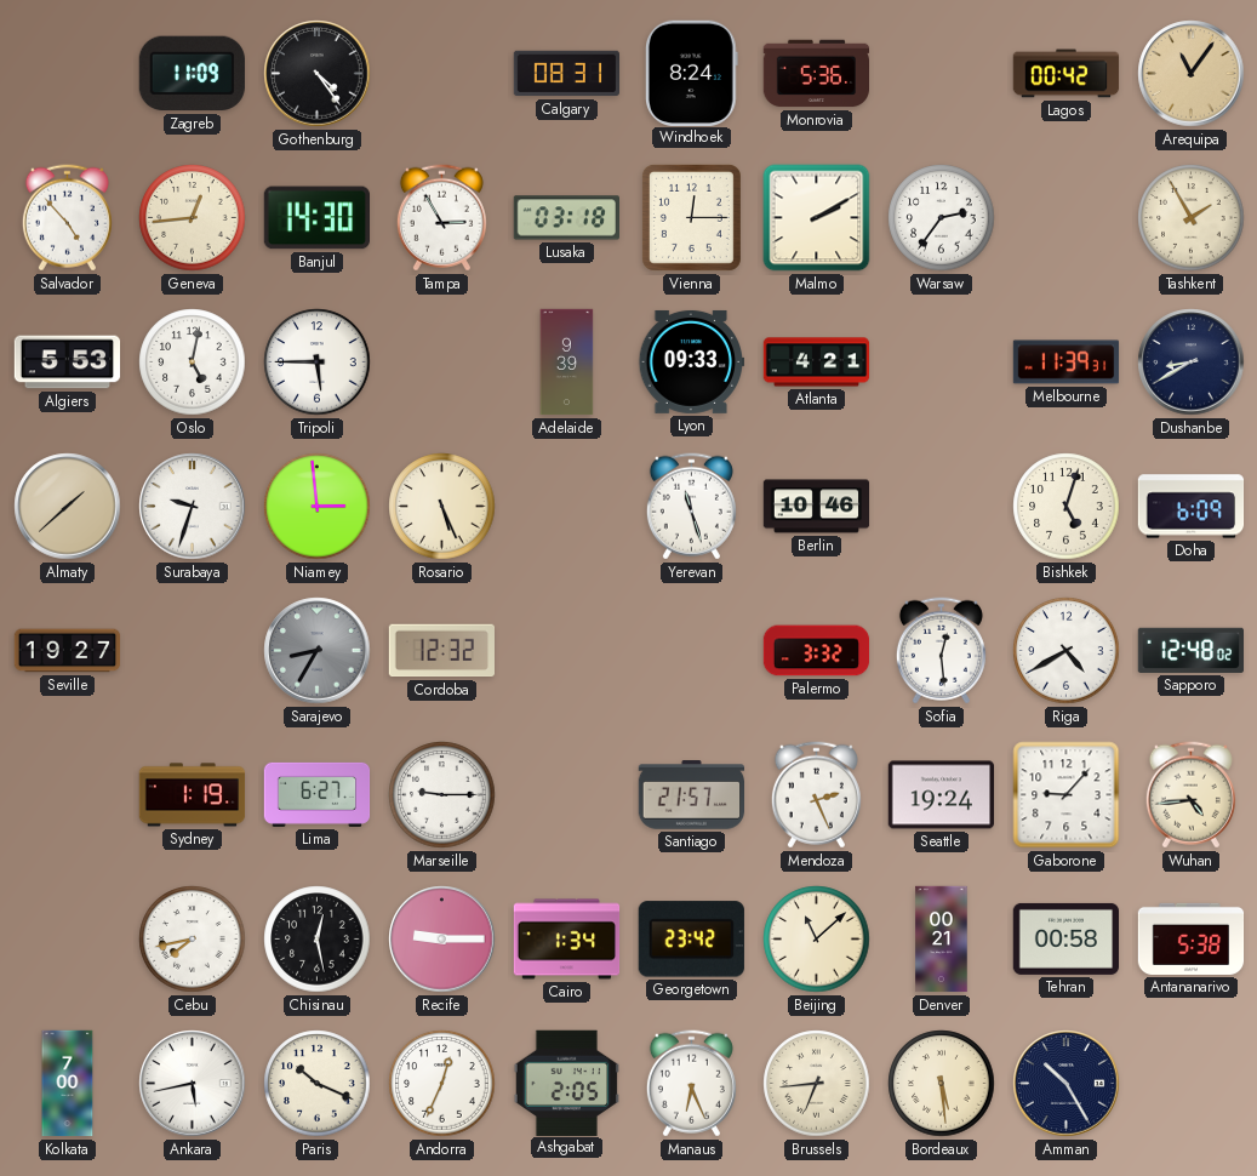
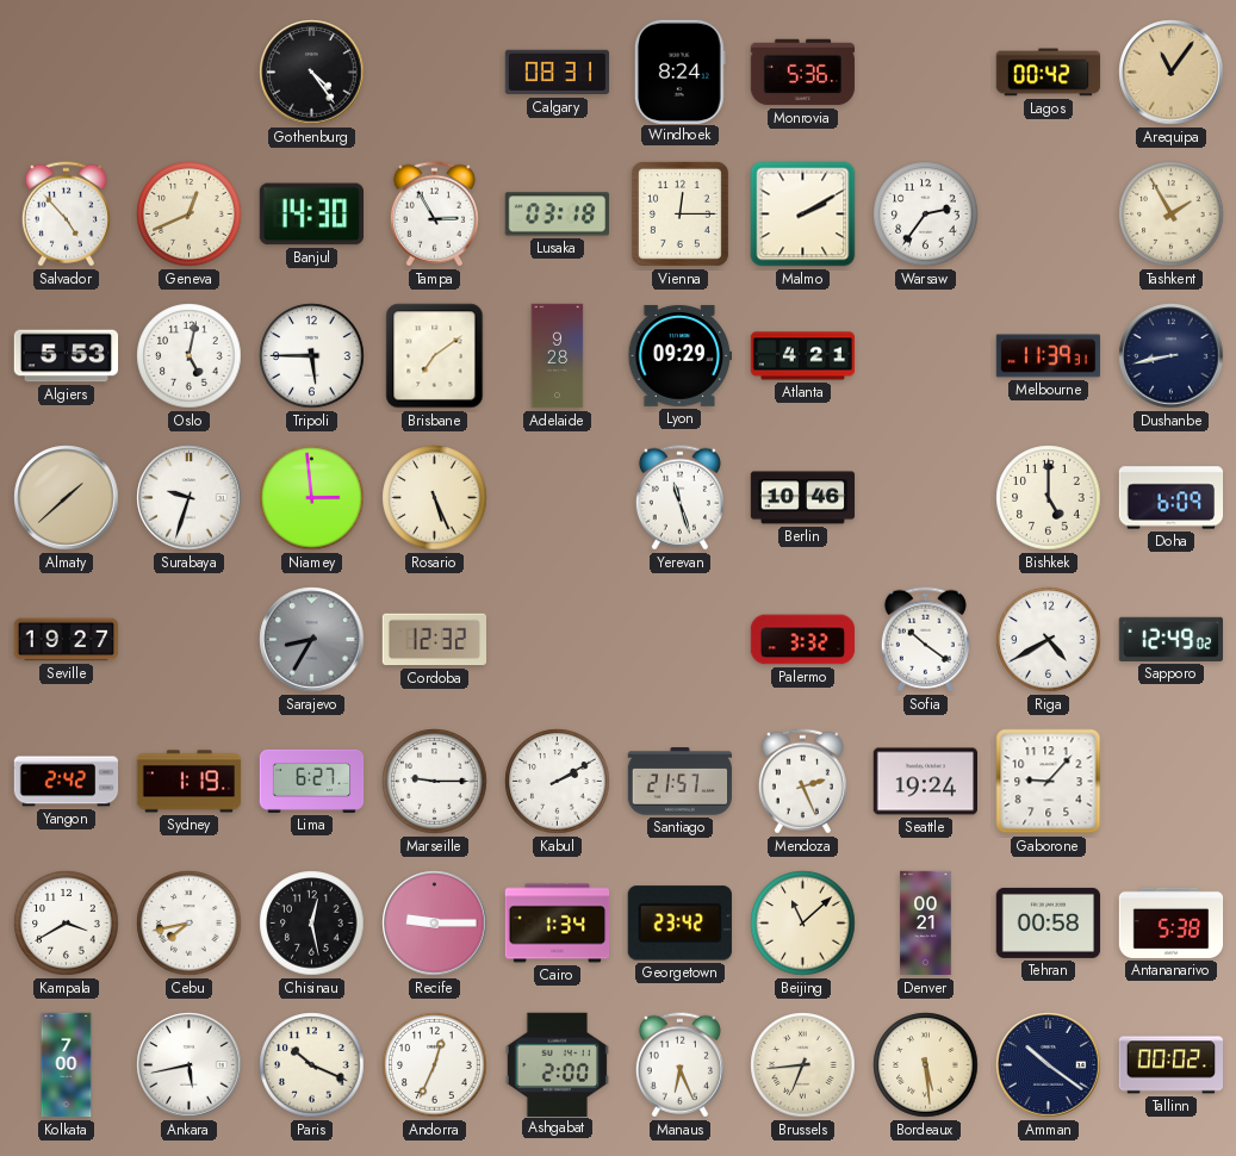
Zagreb: 11:09 -> none
Geneva: 12:44 -> 12:41
Brisbane: none -> 7:09
Adelaide: 9:39 -> 9:28
Lyon: 09:33 -> 09:29
Dushanbe: 8:40 -> 8:43
Bishkek: 5:03 -> 5:00
Sofia: 12:29 -> 10:21
Sapporo: 12:48 -> 12:49
Yangon: none -> 2:42
Kabul: none -> 2:10
Wuhan: 4:44 -> none
Kampala: none -> 3:40
Ashgabat: 2:05 -> 2:00
Amman: 10:25 -> 10:21
Tallinn: none -> 00:02
